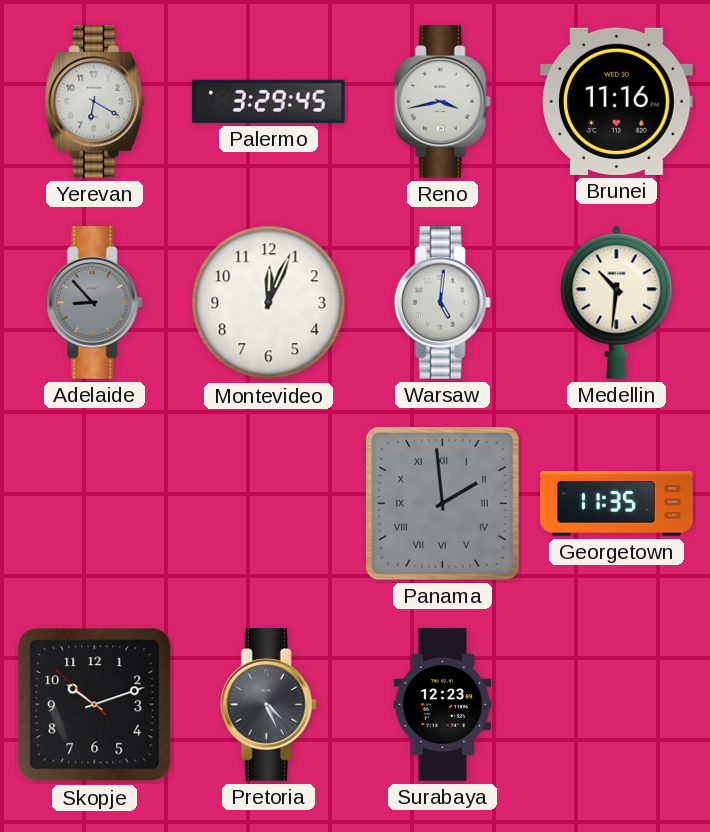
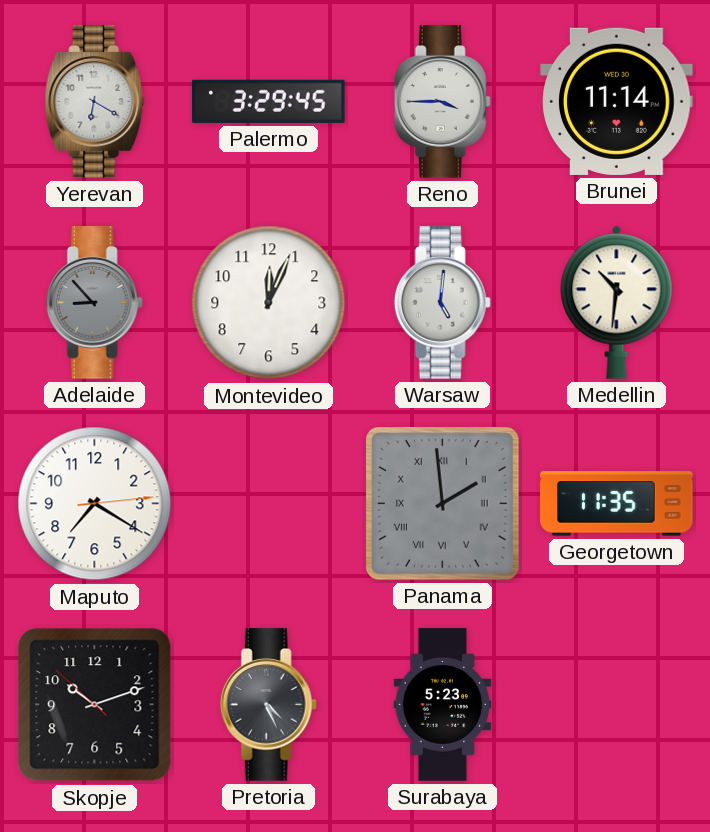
Reno: 3:43 -> 3:45
Brunei: 11:16 -> 11:14
Maputo: none -> 7:20
Surabaya: 12:23 -> 5:23
